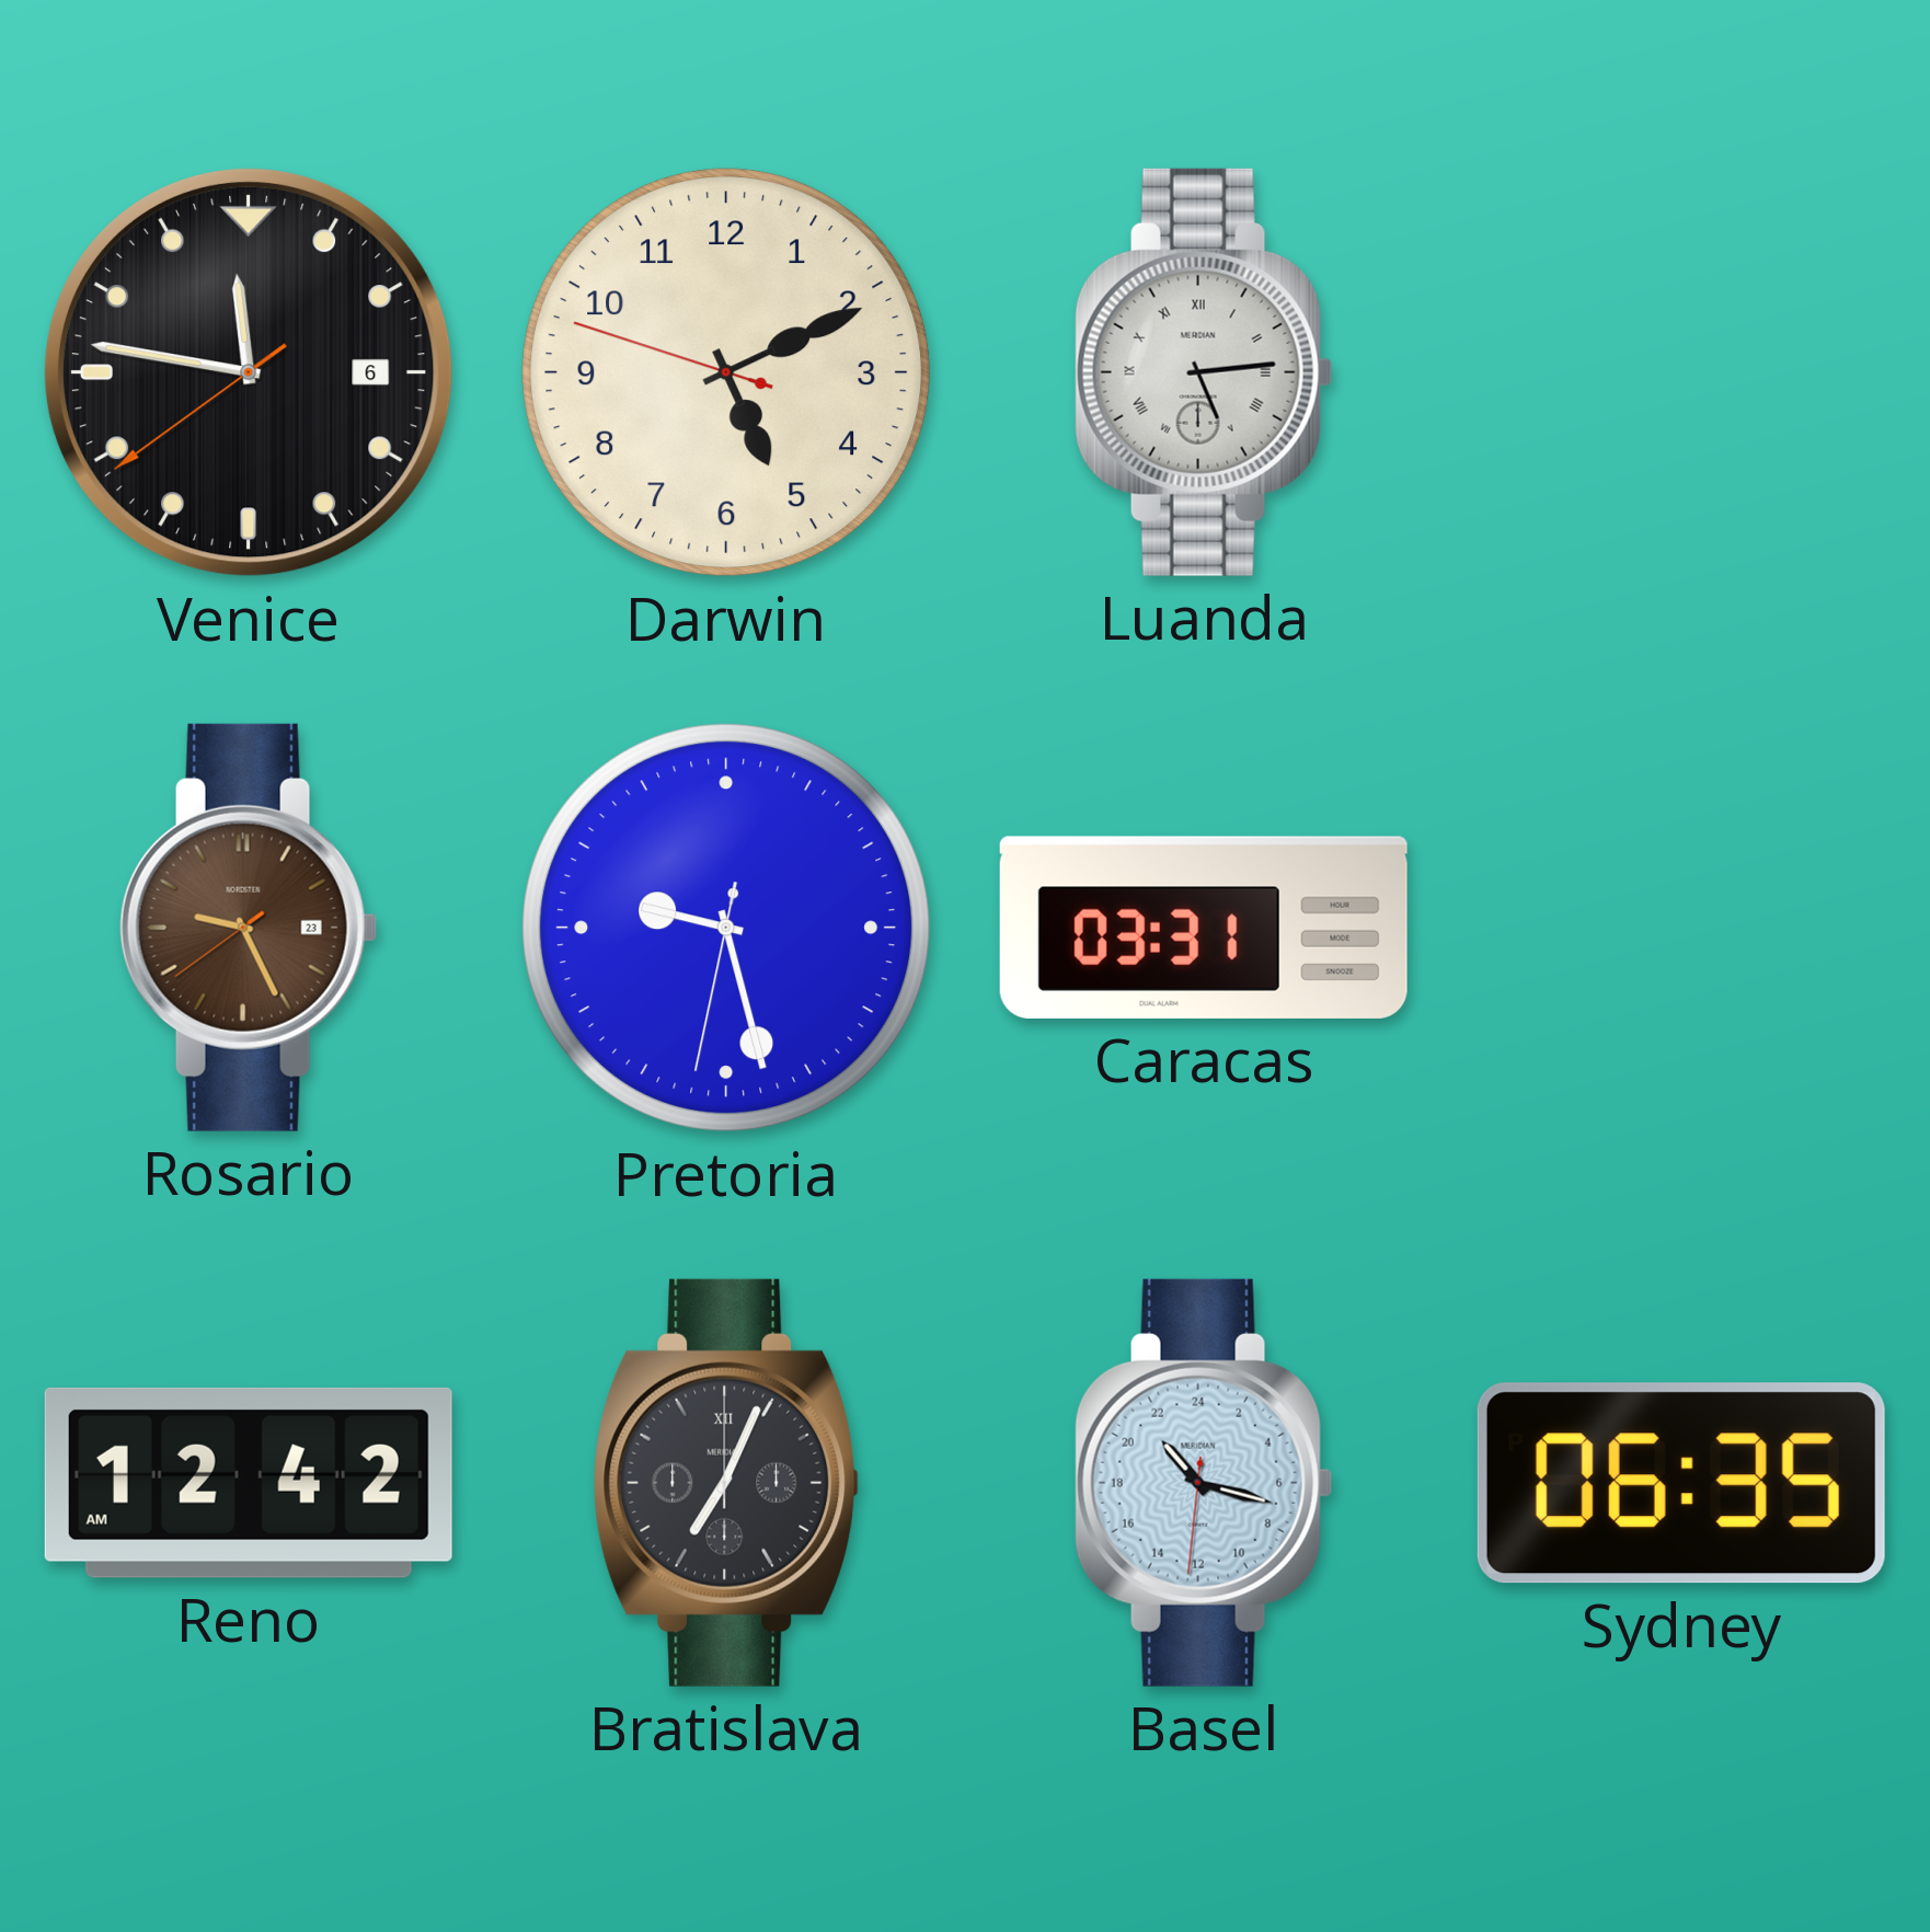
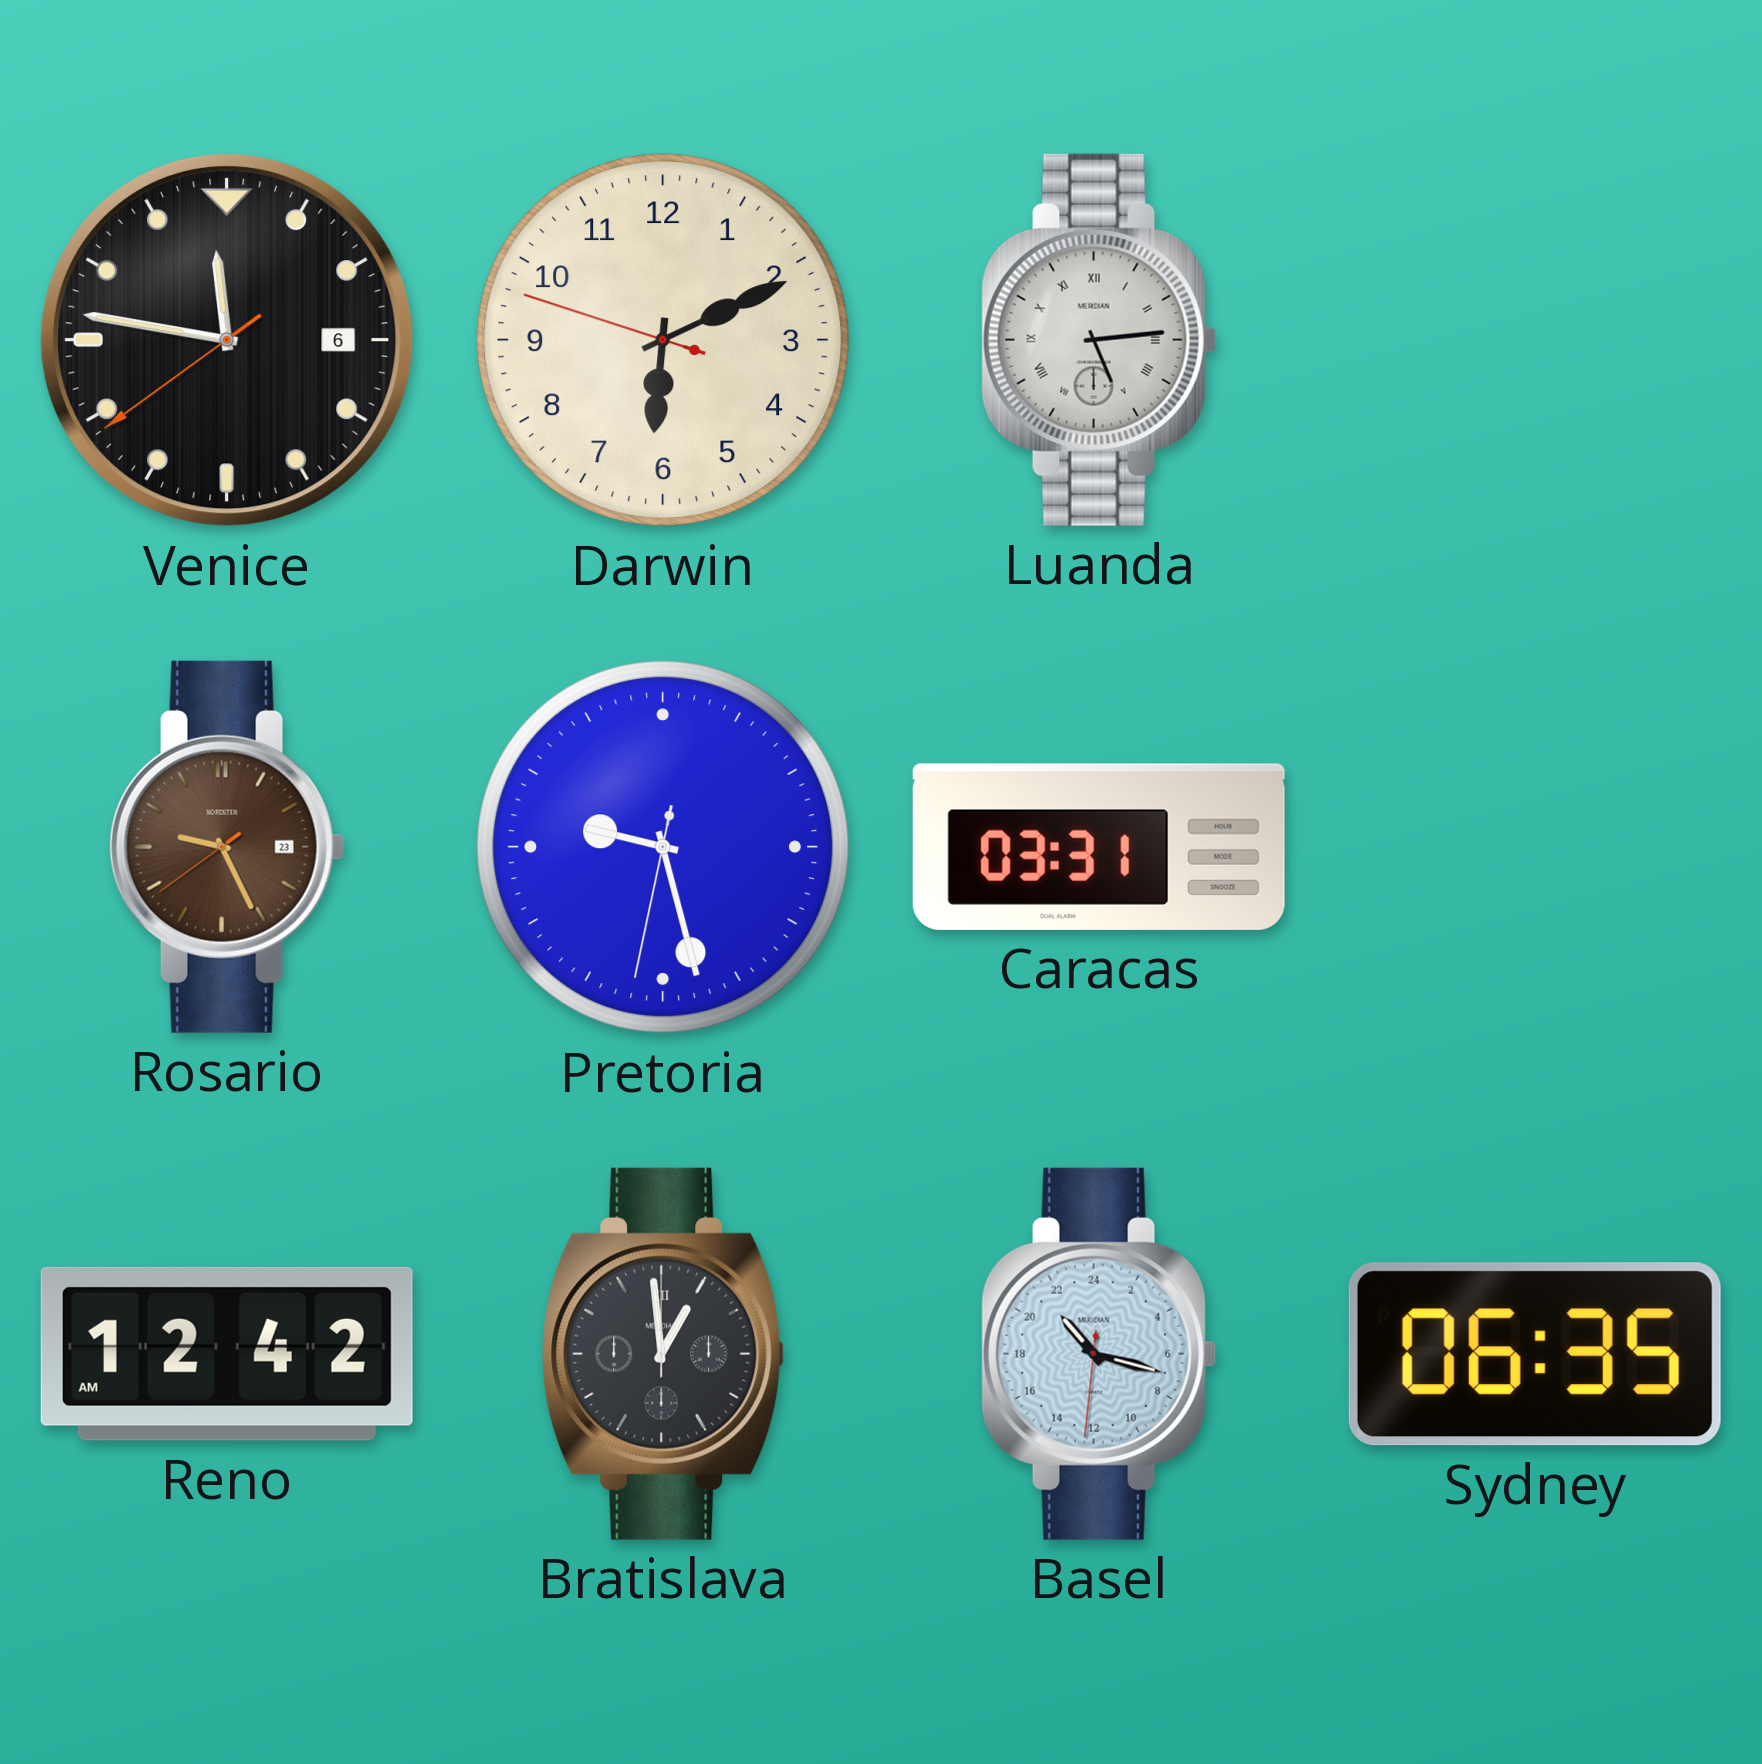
Darwin: 5:10 -> 6:10
Bratislava: 7:04 -> 12:59
